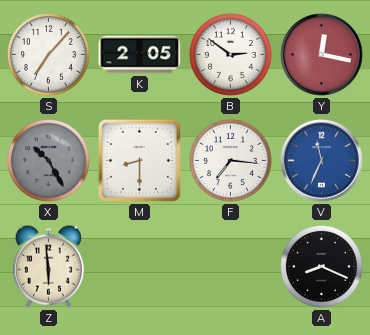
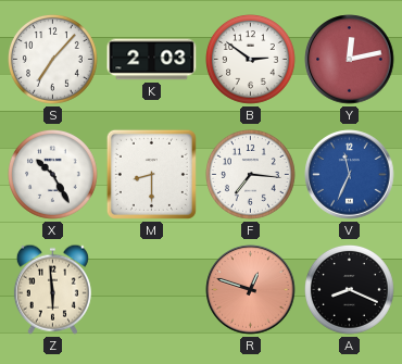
K: 2:05 -> 2:03
Y: 12:17 -> 12:13
X dial: grey -> white
R: none -> 12:48
